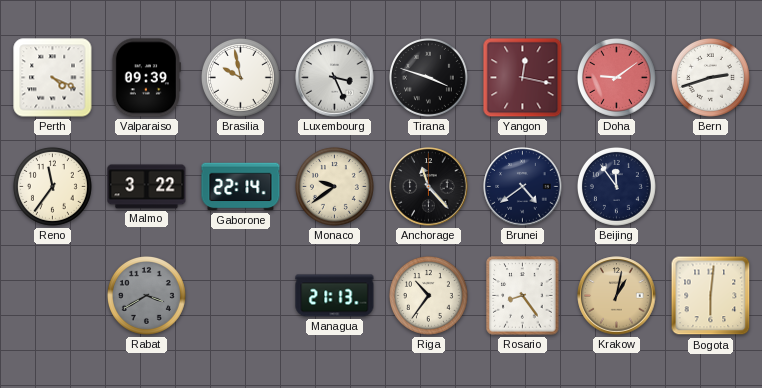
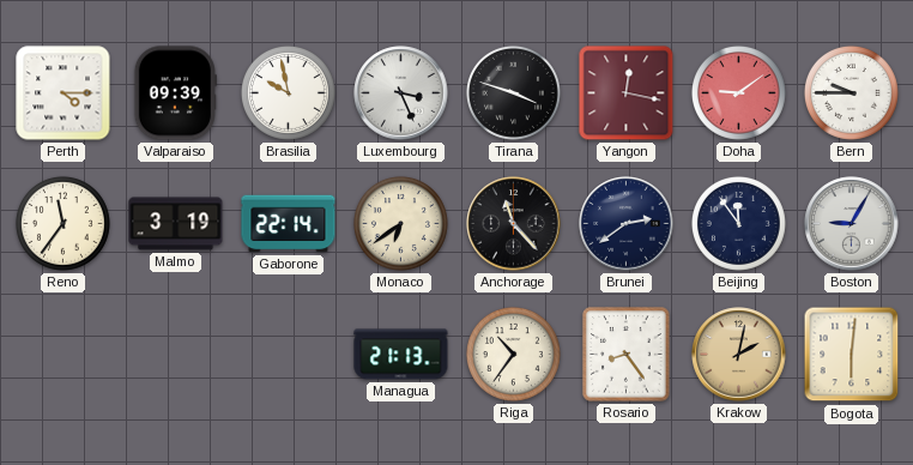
Perth: 4:19 -> 4:15
Bern: 2:42 -> 9:45
Malmo: 3:22 -> 3:19
Monaco: 9:39 -> 6:39
Brunei: 4:39 -> 2:39
Boston: none -> 9:05
Rabat: 3:40 -> none
Krakow: 1:02 -> 2:02
